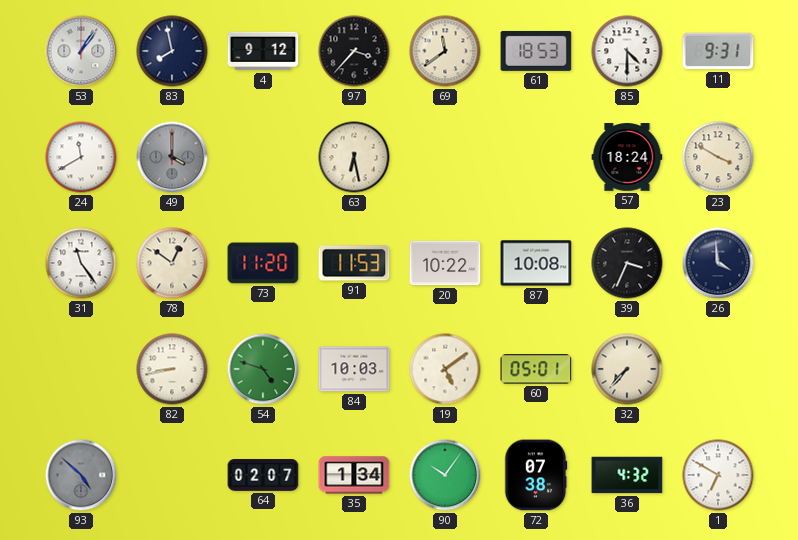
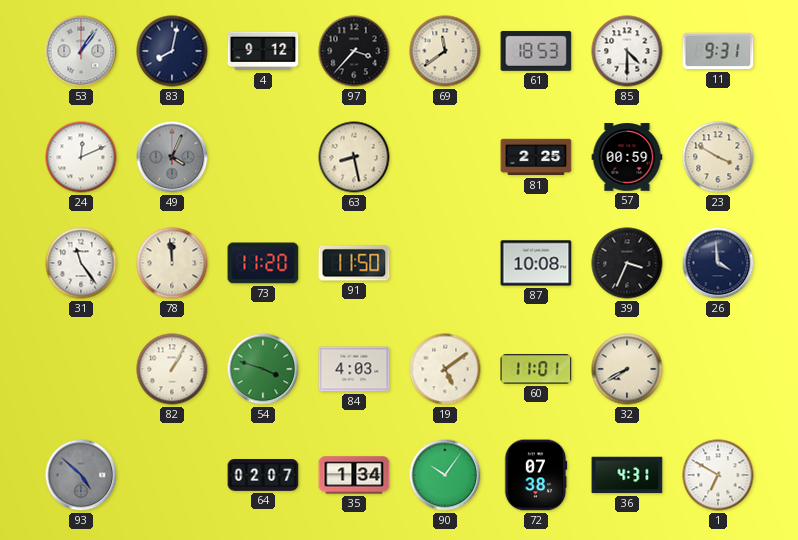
83: 7:58 -> 8:02
24: 11:40 -> 12:11
49: 4:00 -> 4:04
63: 6:28 -> 8:28
81: none -> 2:25
57: 18:24 -> 00:59
78: 12:51 -> 11:59
91: 11:53 -> 11:50
20: 10:22 -> none
82: 8:43 -> 1:05
54: 4:48 -> 3:48
84: 10:03 -> 4:03
60: 05:01 -> 11:01
32: 7:37 -> 7:40
36: 4:32 -> 4:31
